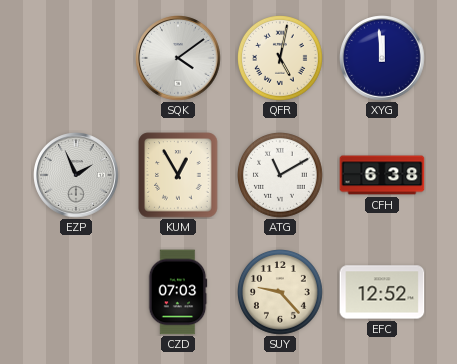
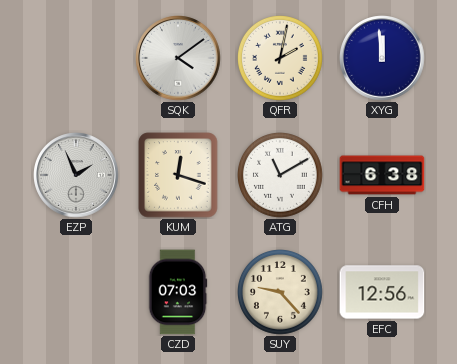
QFR: 5:02 -> 2:02
KUM: 12:55 -> 12:18
EFC: 12:52 -> 12:56
